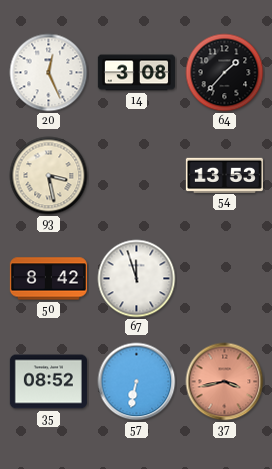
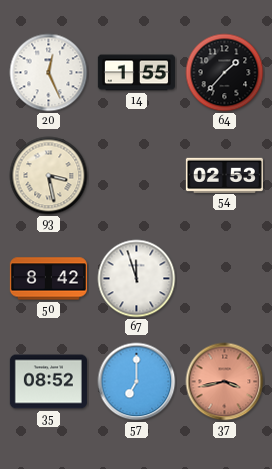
14: 3:08 -> 1:55
54: 13:53 -> 02:53
57: 6:32 -> 7:00
